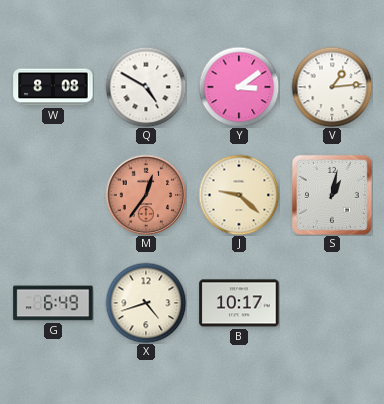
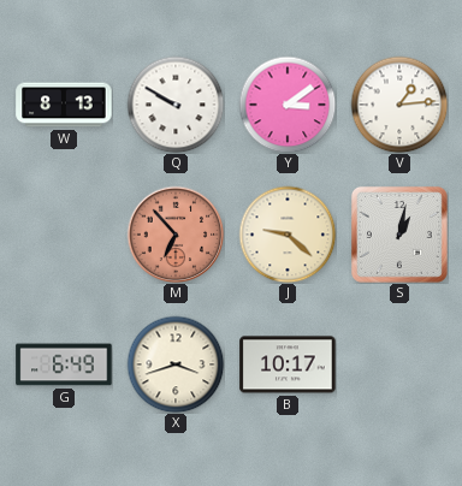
W: 8:08 -> 8:13
Q: 4:50 -> 9:50
M: 12:36 -> 6:53
X: 4:42 -> 3:42
